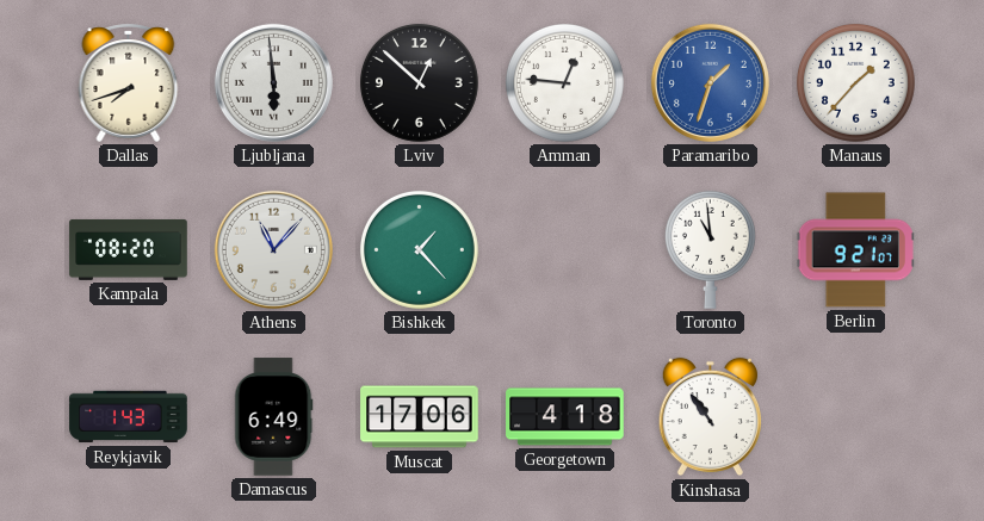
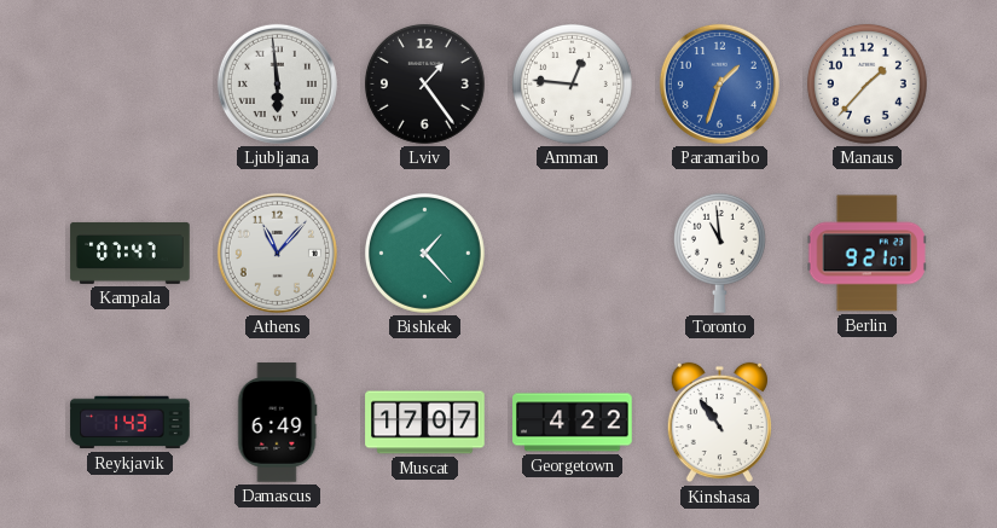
Dallas: 7:42 -> none
Lviv: 12:52 -> 1:24
Kampala: 08:20 -> 07:47
Muscat: 17:06 -> 17:07
Georgetown: 4:18 -> 4:22
